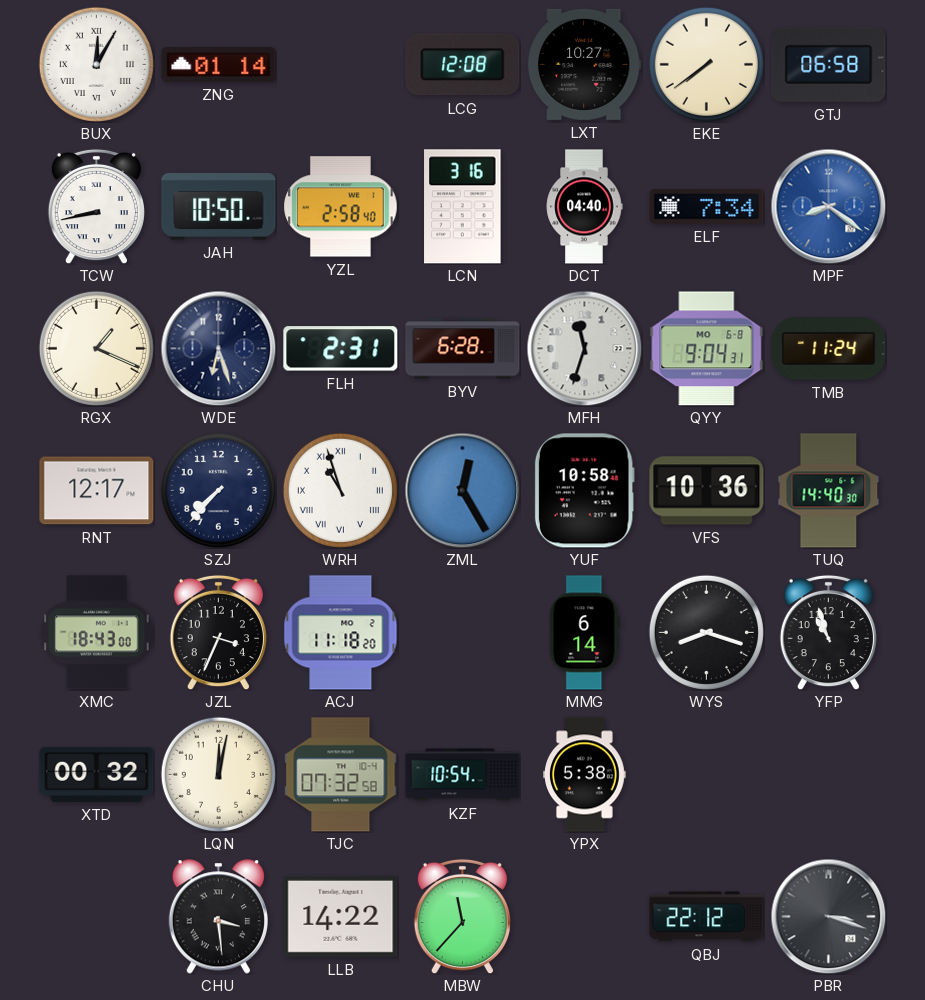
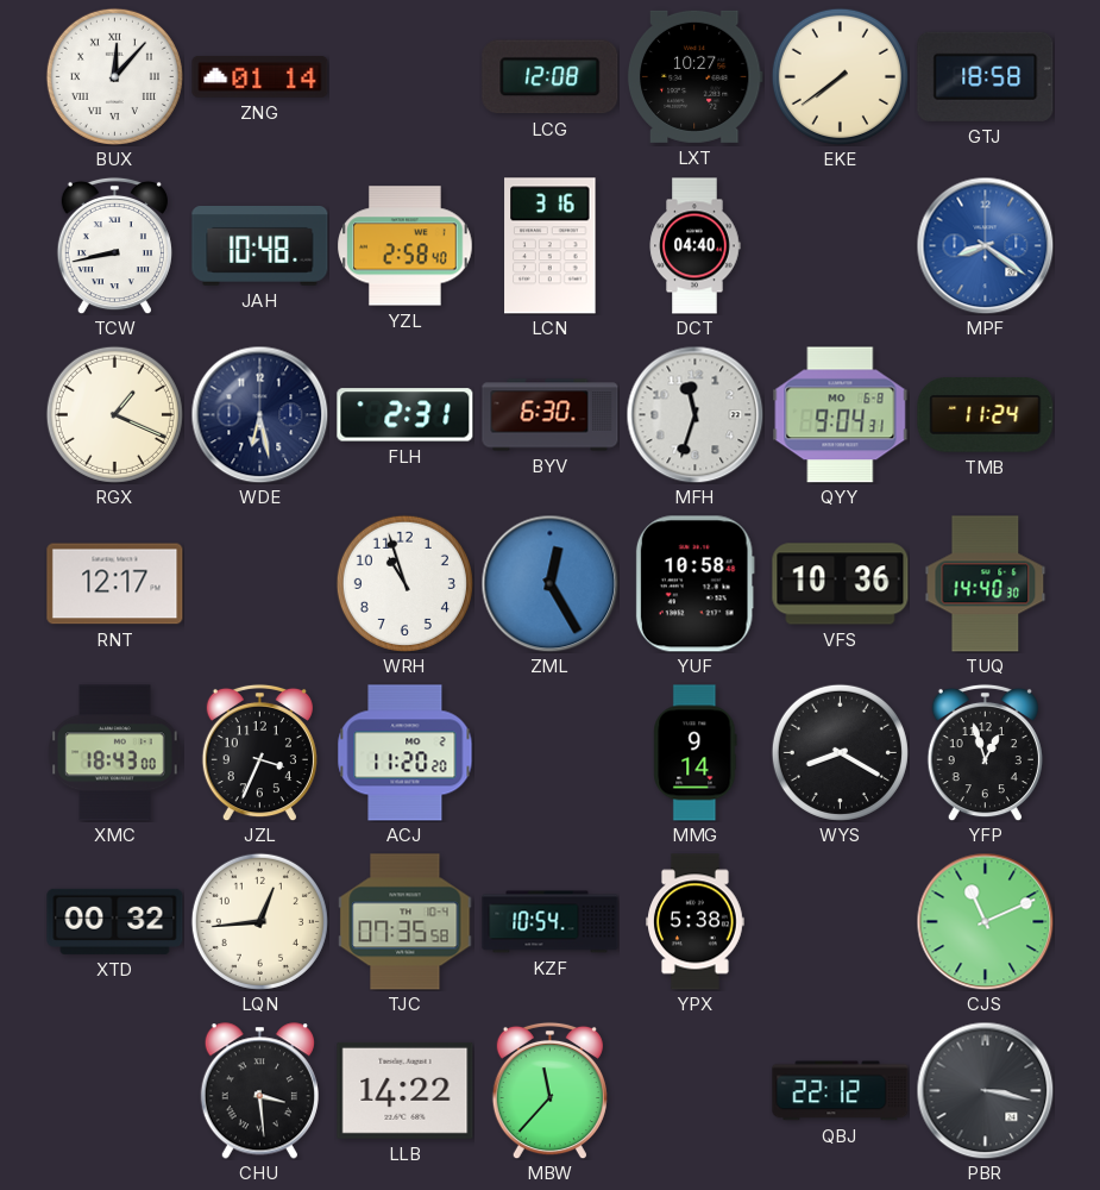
BUX: 12:05 -> 12:07
GTJ: 06:58 -> 18:58
JAH: 10:50 -> 10:48
ELF: 7:34 -> none
WDE: 6:27 -> 6:28
BYV: 6:28 -> 6:30
SZJ: 7:37 -> none
WRH numerals: Roman -> Arabic
ACJ: 11:18 -> 11:20
MMG: 6:14 -> 9:14
WYS: 8:18 -> 8:20
YFP: 10:57 -> 12:57
LQN: 12:02 -> 12:44
TJC: 07:32 -> 07:35
CJS: none -> 11:11
PBR: 3:18 -> 3:17
